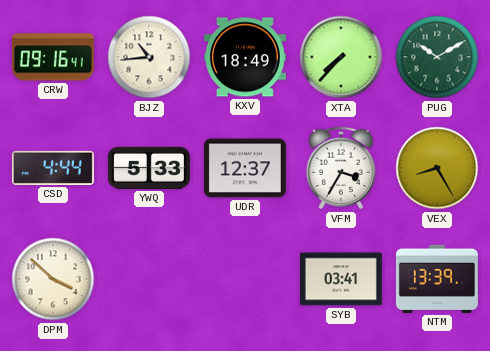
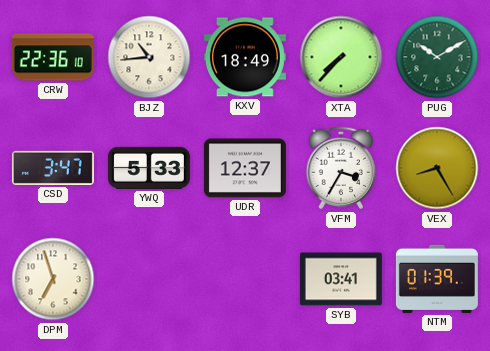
CRW: 09:16 -> 22:36
CSD: 4:44 -> 3:47
DPM: 3:52 -> 6:57
NTM: 13:39 -> 01:39
